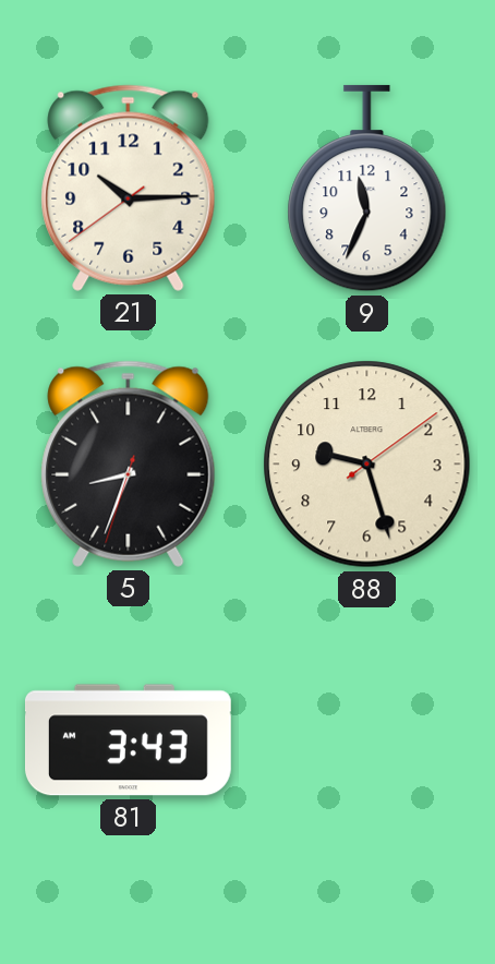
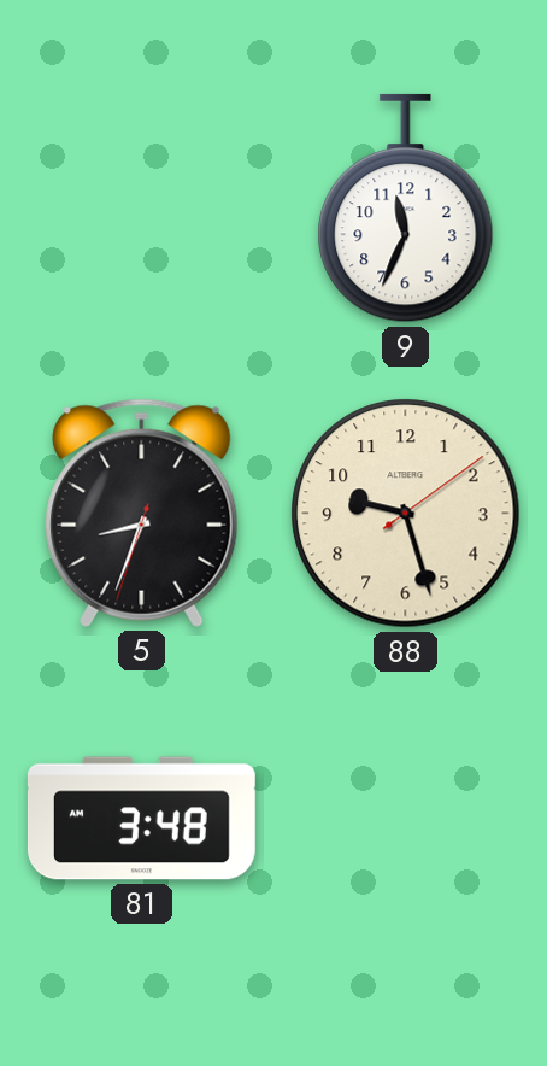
21: 10:14 -> none
81: 3:43 -> 3:48
